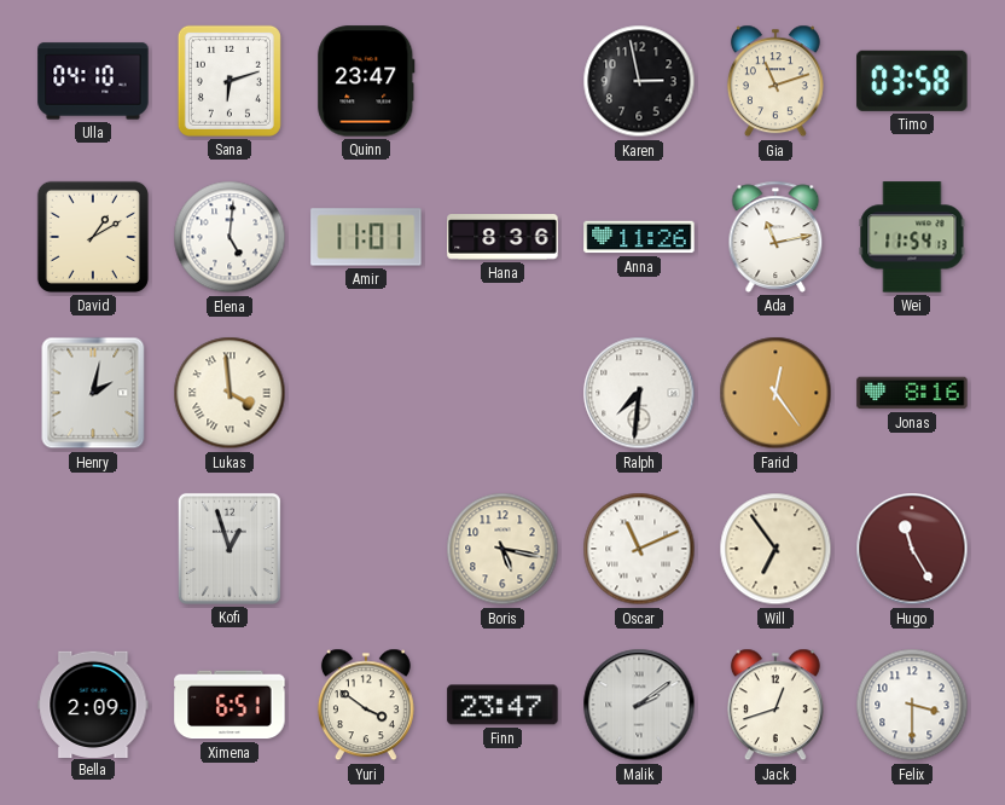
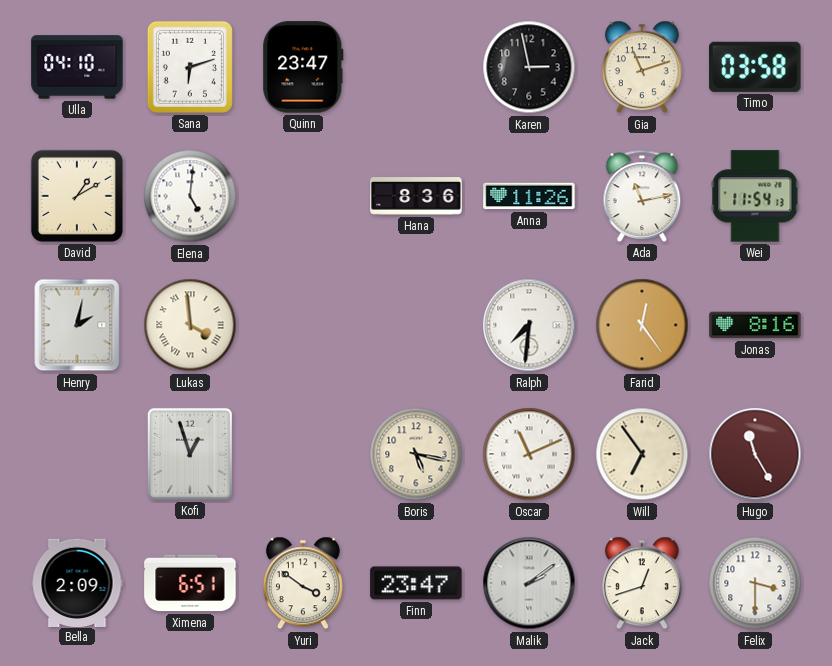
Amir: 11:01 -> none
